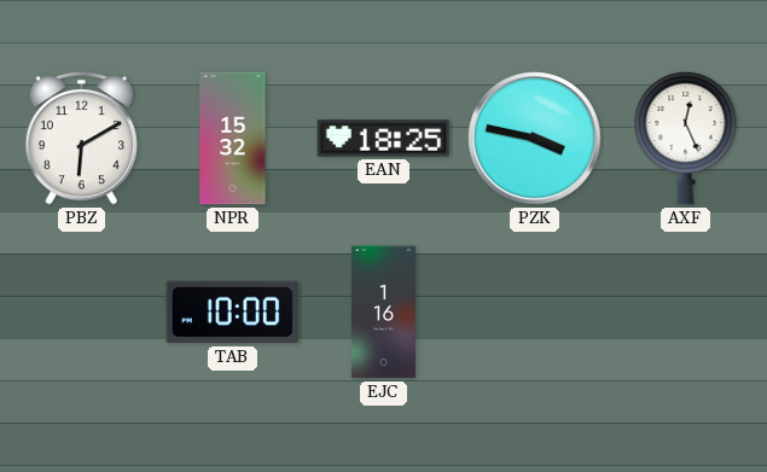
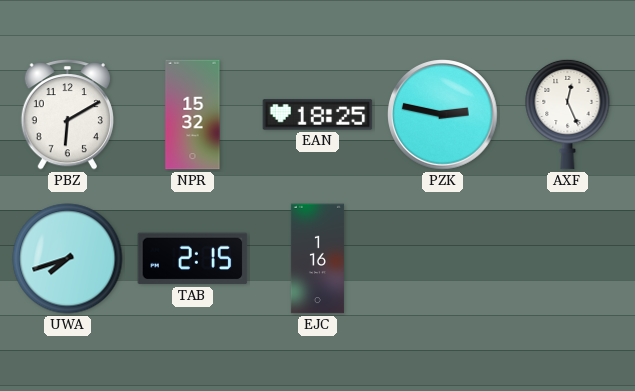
PZK: 3:47 -> 2:47
UWA: none -> 7:42
TAB: 10:00 -> 2:15
